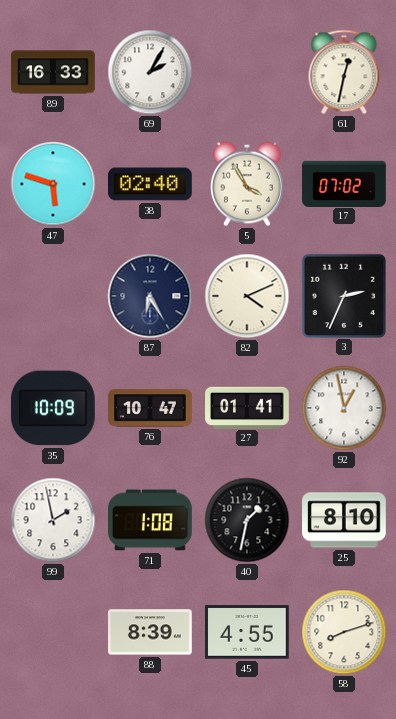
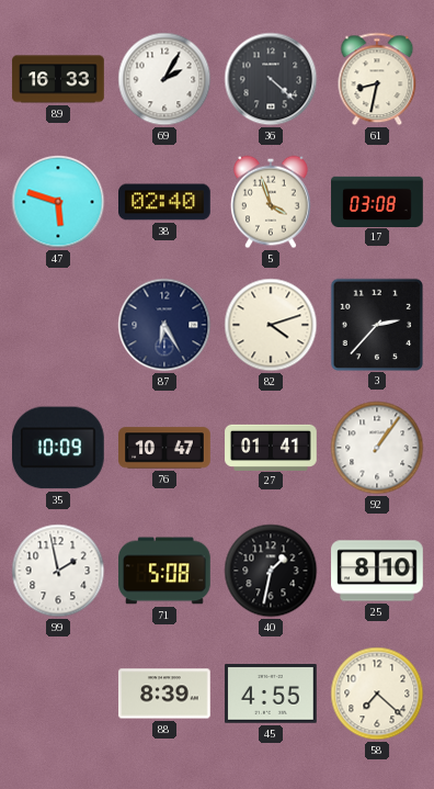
36: none -> 4:22
61: 12:32 -> 8:32
5: 3:55 -> 3:57
17: 07:02 -> 03:08
82: 4:11 -> 4:12
3: 2:34 -> 2:37
92: 12:58 -> 1:06
71: 1:08 -> 5:08
58: 8:12 -> 7:22
